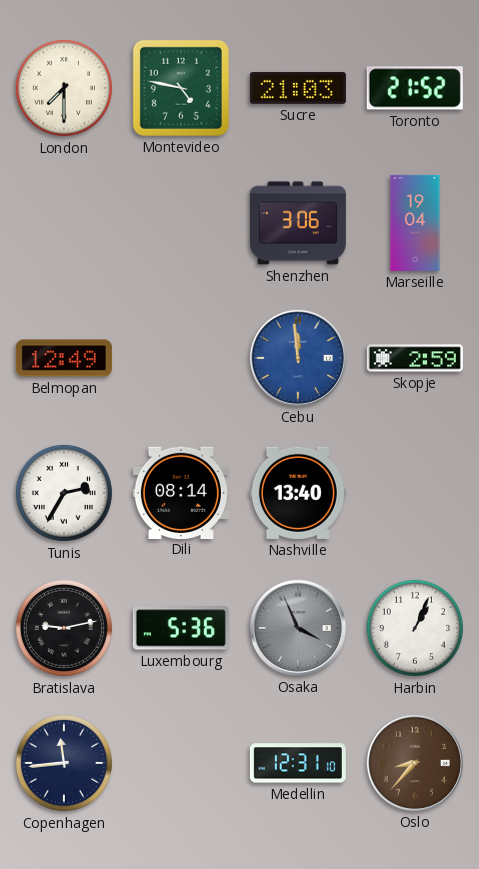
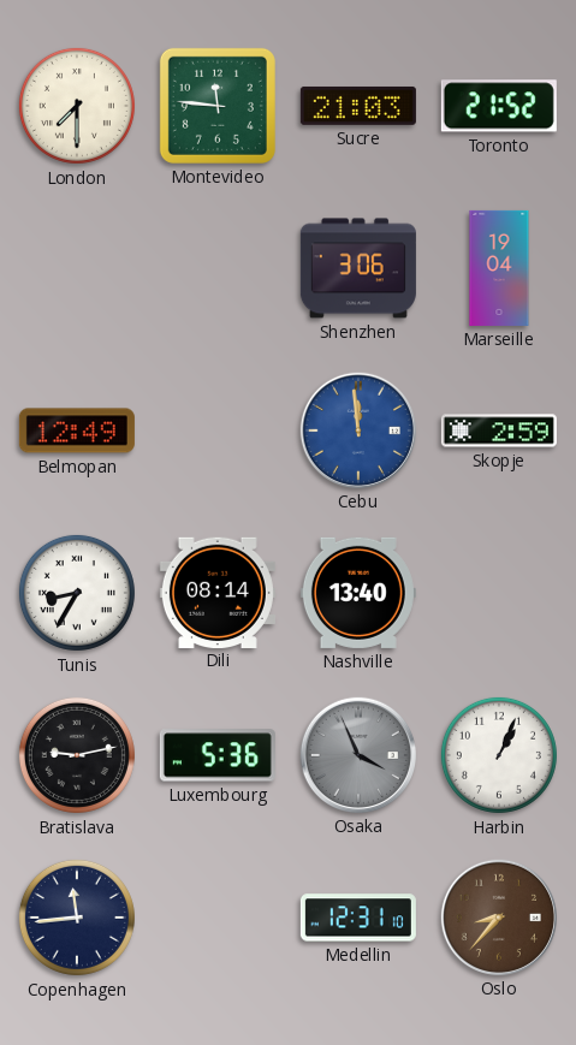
Montevideo: 4:47 -> 11:46
Tunis: 2:35 -> 8:35
